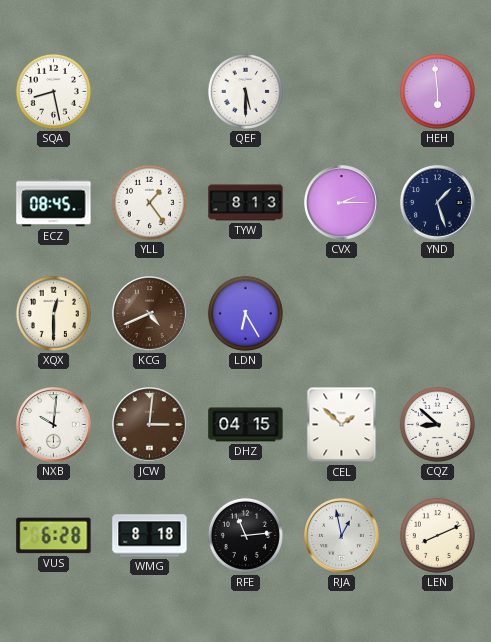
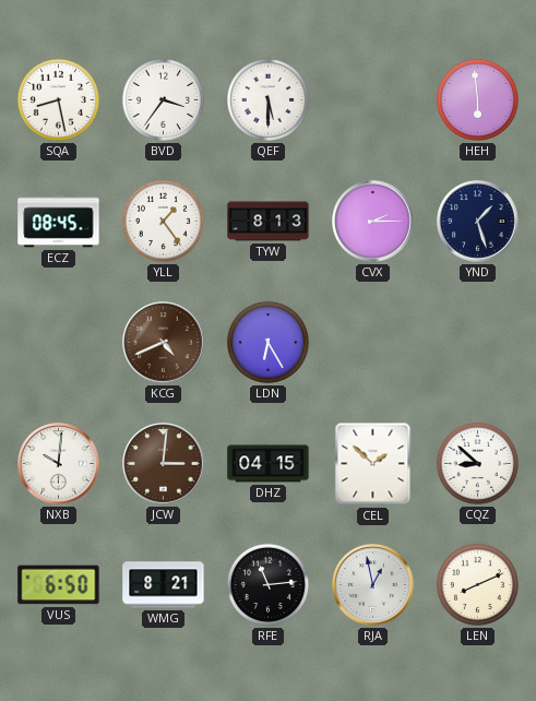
BVD: none -> 3:36
XQX: 12:30 -> none
VUS: 6:28 -> 6:50
WMG: 8:18 -> 8:21
